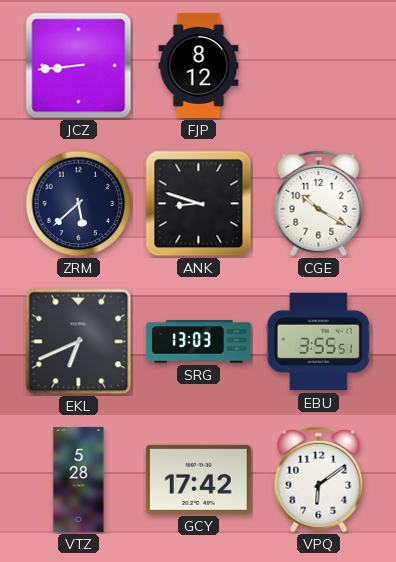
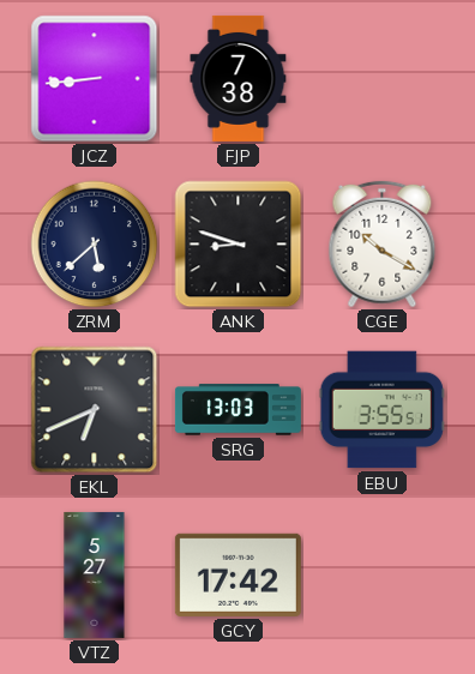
FJP: 8:12 -> 7:38
VTZ: 5:28 -> 5:27
VPQ: 6:09 -> none
